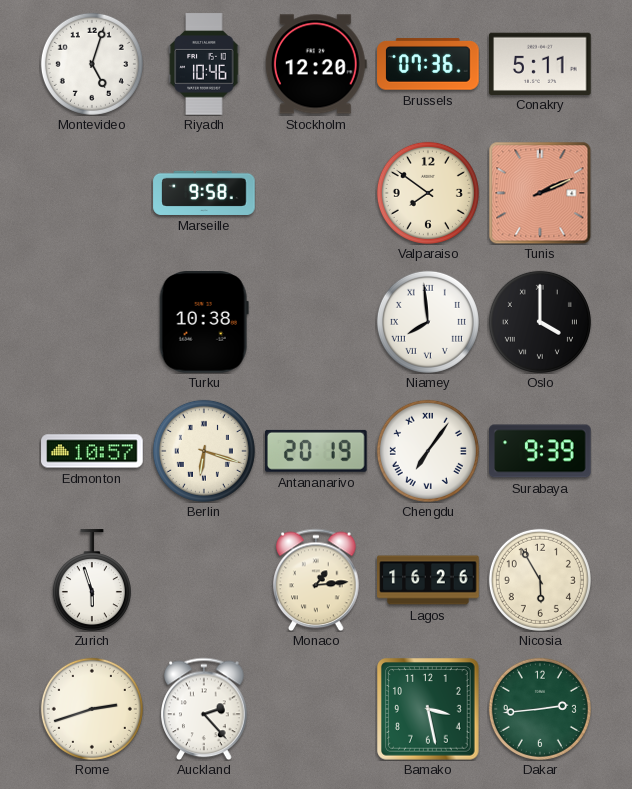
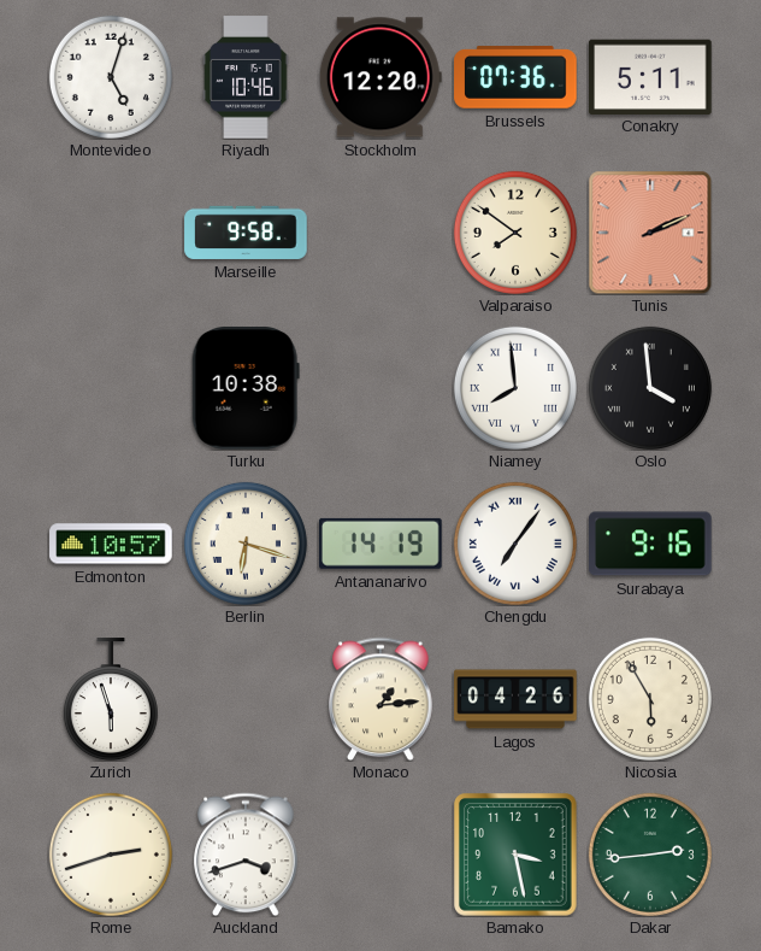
Oslo: 4:00 -> 3:59
Antananarivo: 20:19 -> 14:19
Surabaya: 9:39 -> 9:16
Lagos: 16:26 -> 04:26
Auckland: 2:23 -> 3:42
